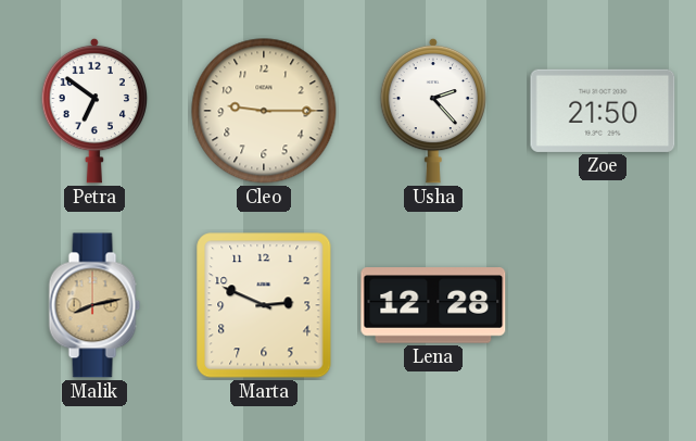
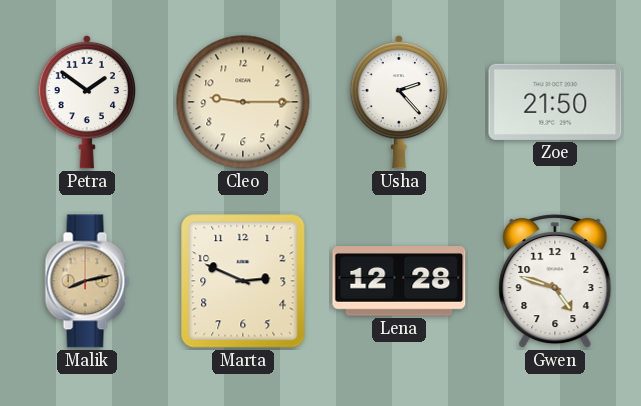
Petra: 6:51 -> 1:51
Gwen: none -> 4:48
